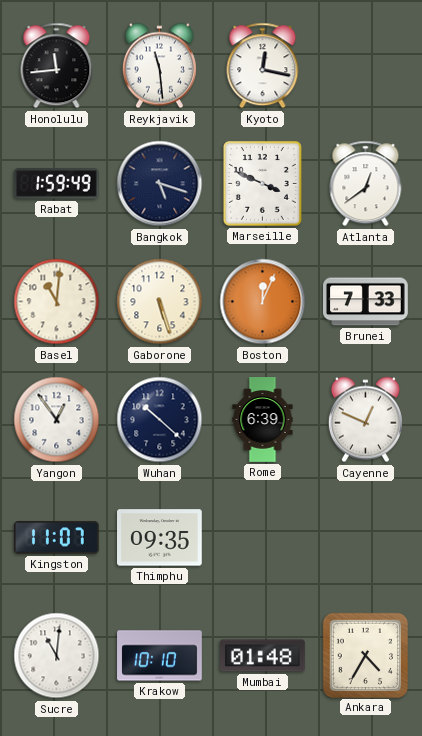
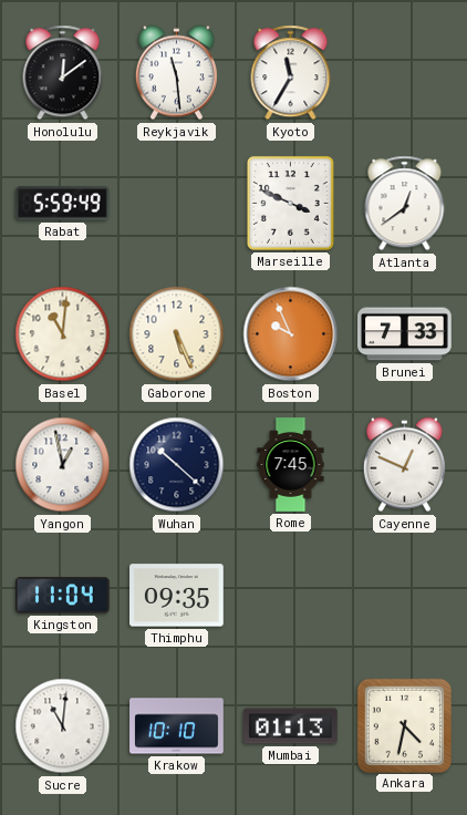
Honolulu: 11:44 -> 12:09
Kyoto: 12:17 -> 11:35
Rabat: 1:59 -> 5:59
Bangkok: 5:18 -> none
Gaborone: 5:27 -> 5:26
Boston: 12:04 -> 9:56
Yangon: 12:54 -> 12:58
Rome: 6:39 -> 7:45
Kingston: 11:07 -> 11:04
Mumbai: 01:48 -> 01:13
Ankara: 4:35 -> 4:32
